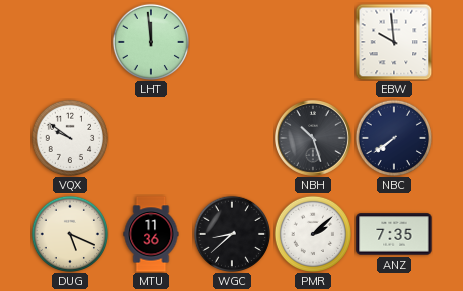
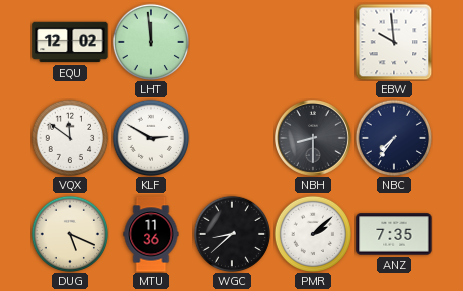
EQU: none -> 12:02
VQX: 9:51 -> 11:51
KLF: none -> 2:50
NBH: 10:27 -> 8:30
NBC: 7:39 -> 7:36
